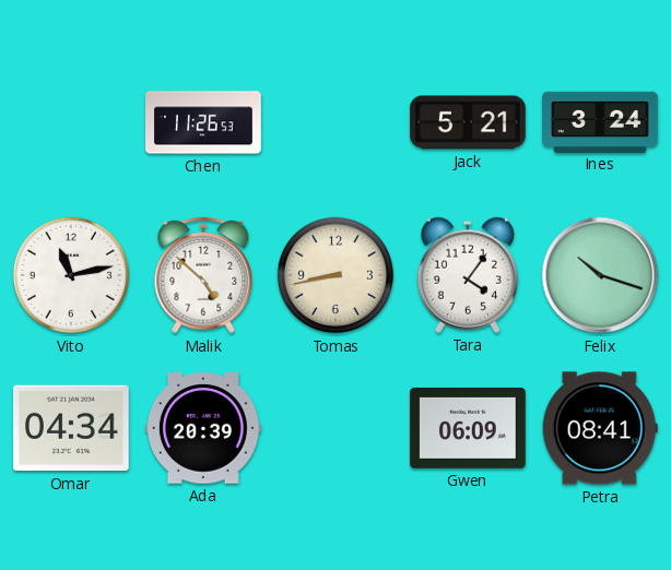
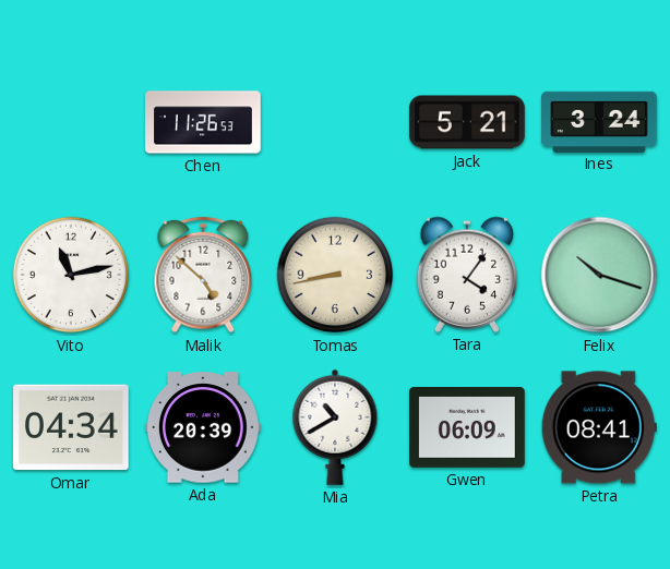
Mia: none -> 10:40
